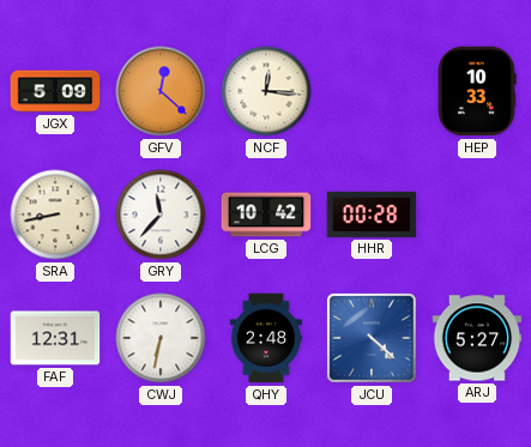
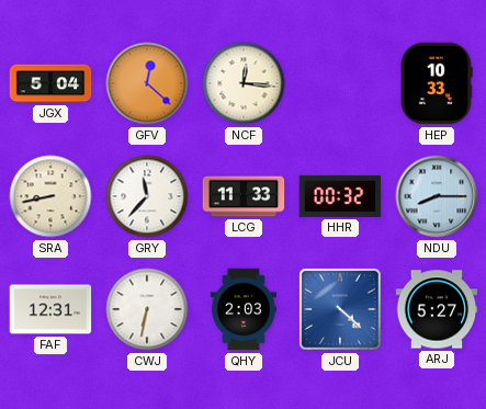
JGX: 5:09 -> 5:04
LCG: 10:42 -> 11:33
HHR: 00:28 -> 00:32
NDU: none -> 8:15
QHY: 2:48 -> 2:03
